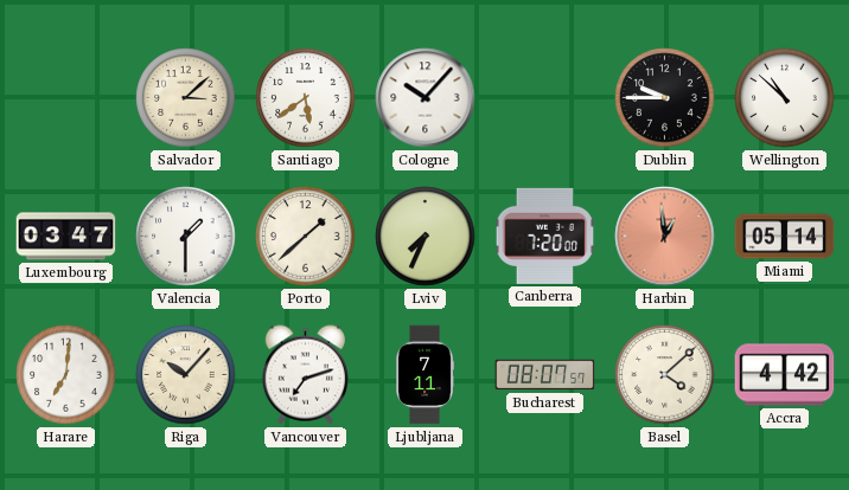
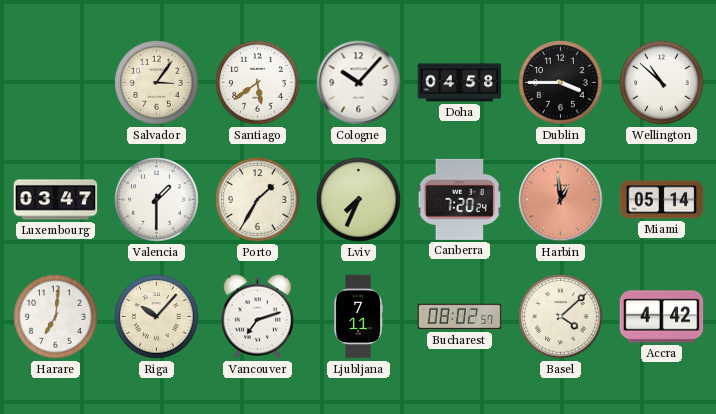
Salvador: 3:08 -> 3:06
Doha: none -> 04:58
Dublin: 9:45 -> 3:45
Porto: 1:38 -> 1:35
Canberra: 7:20:00 -> 7:20:24
Bucharest: 08:07 -> 08:02
